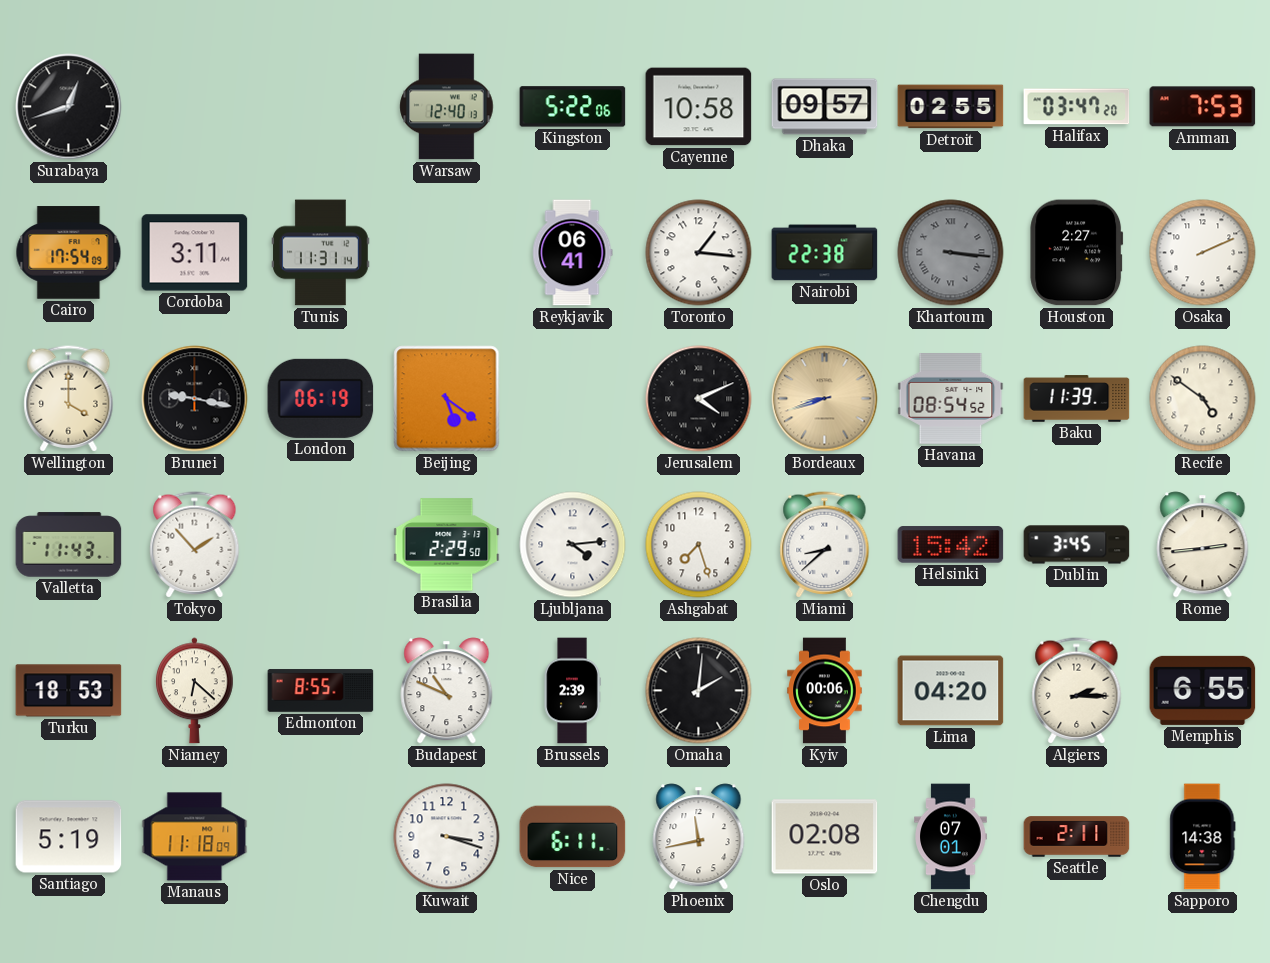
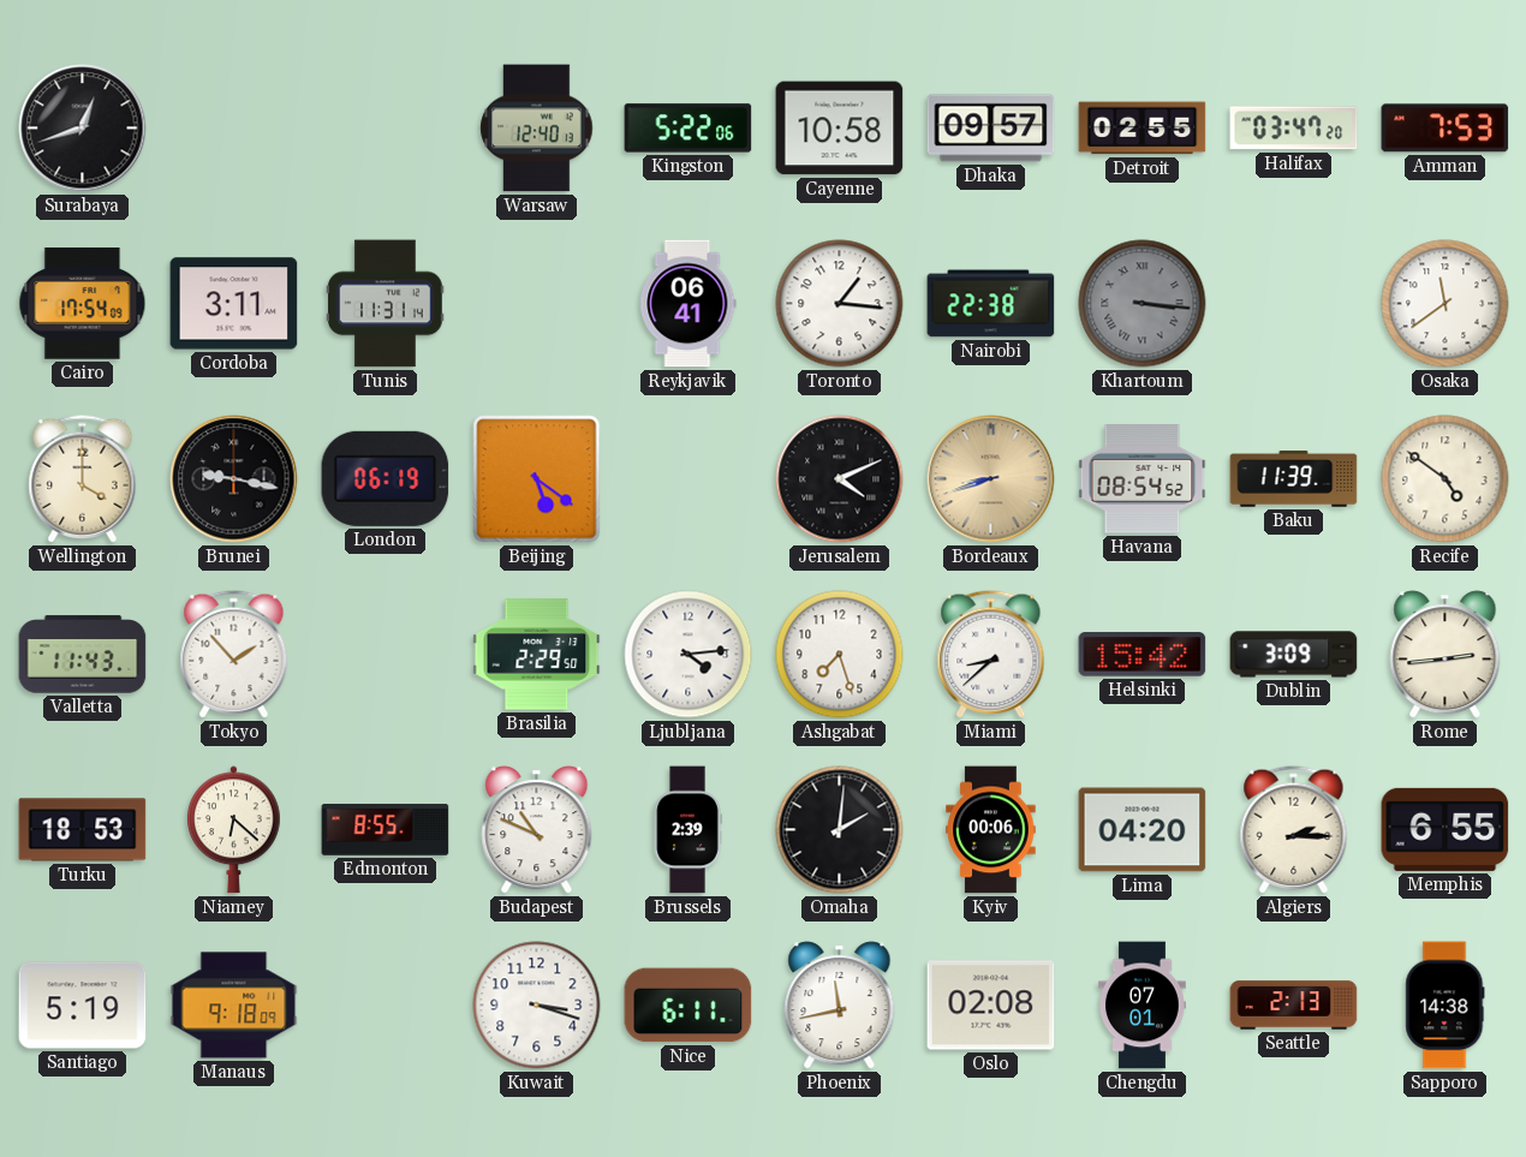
Houston: 2:27 -> none
Osaka: 2:11 -> 11:39
Dublin: 3:45 -> 3:09
Manaus: 11:18 -> 9:18
Seattle: 2:11 -> 2:13
